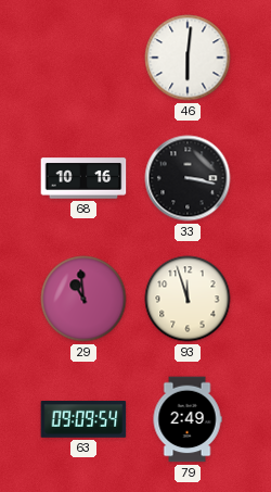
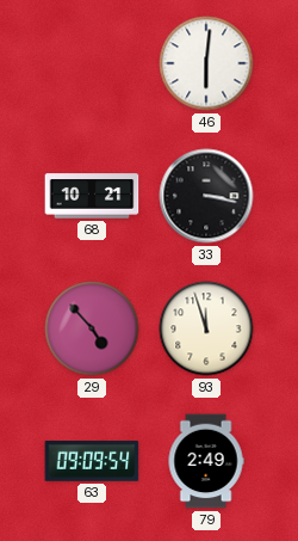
68: 10:16 -> 10:21
29: 10:59 -> 4:53
